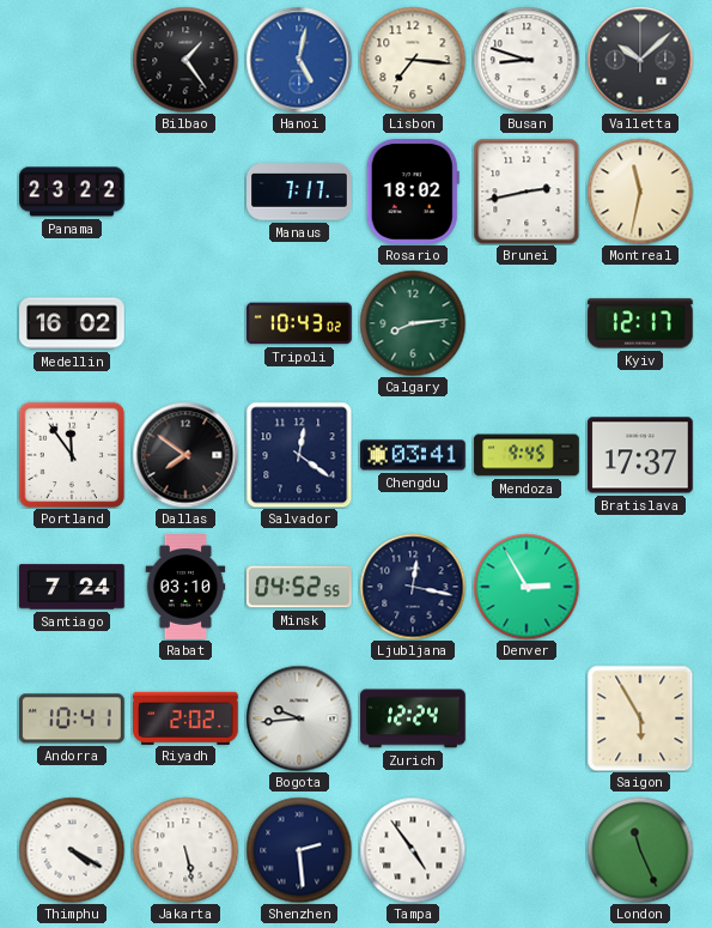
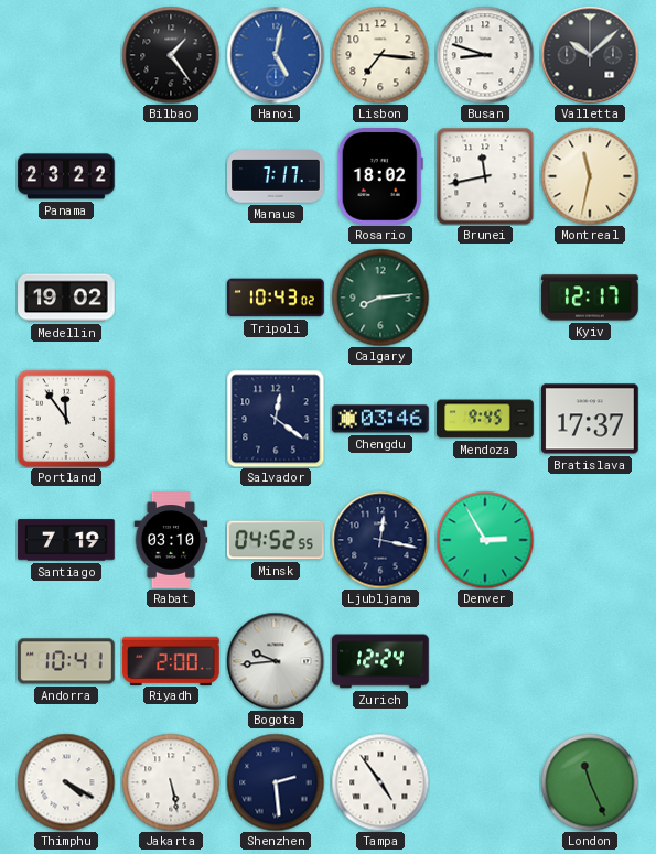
Brunei: 2:43 -> 11:43
Medellin: 16:02 -> 19:02
Dallas: 7:51 -> none
Chengdu: 03:41 -> 03:46
Santiago: 7:24 -> 7:19
Riyadh: 2:02 -> 2:00
Saigon: 5:55 -> none
